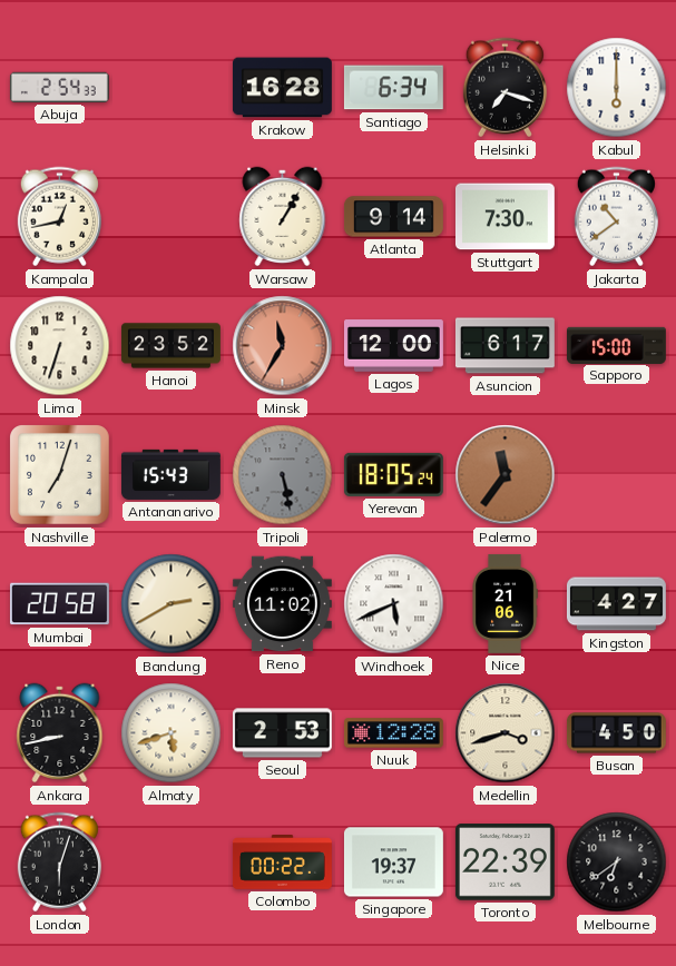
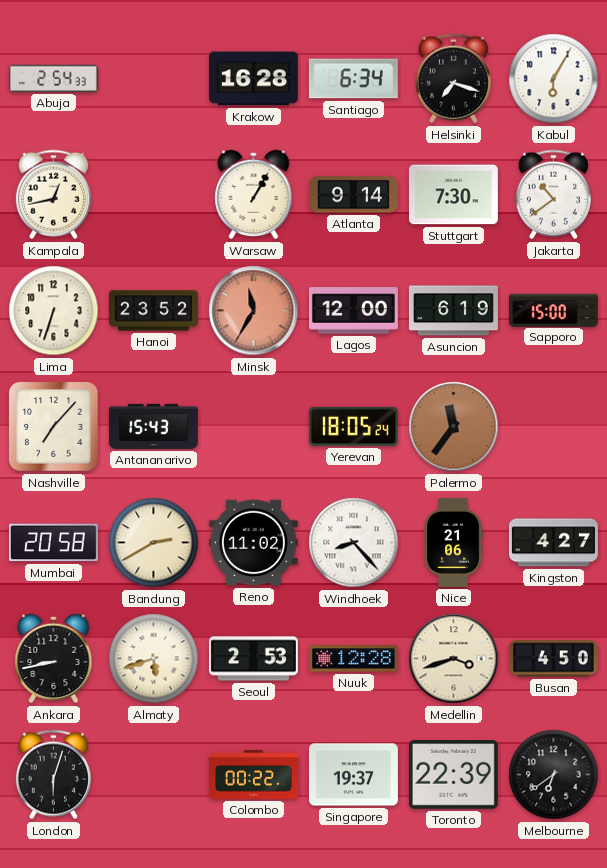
Kabul: 6:00 -> 6:05
Asuncion: 6:17 -> 6:19
Nashville: 7:03 -> 7:07
Tripoli: 5:28 -> none
Windhoek: 5:41 -> 8:23
